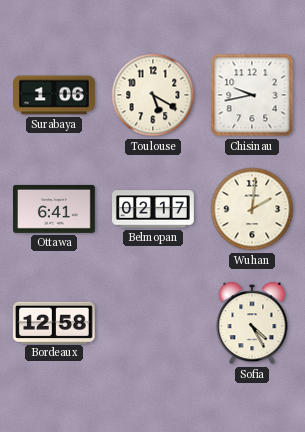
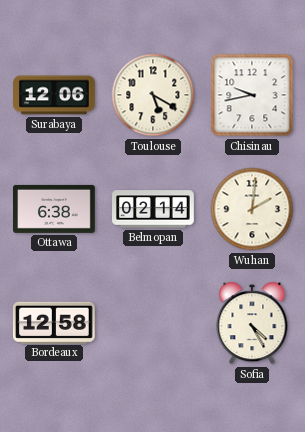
Surabaya: 1:06 -> 12:06
Ottawa: 6:41 -> 6:38
Belmopan: 02:17 -> 02:14
